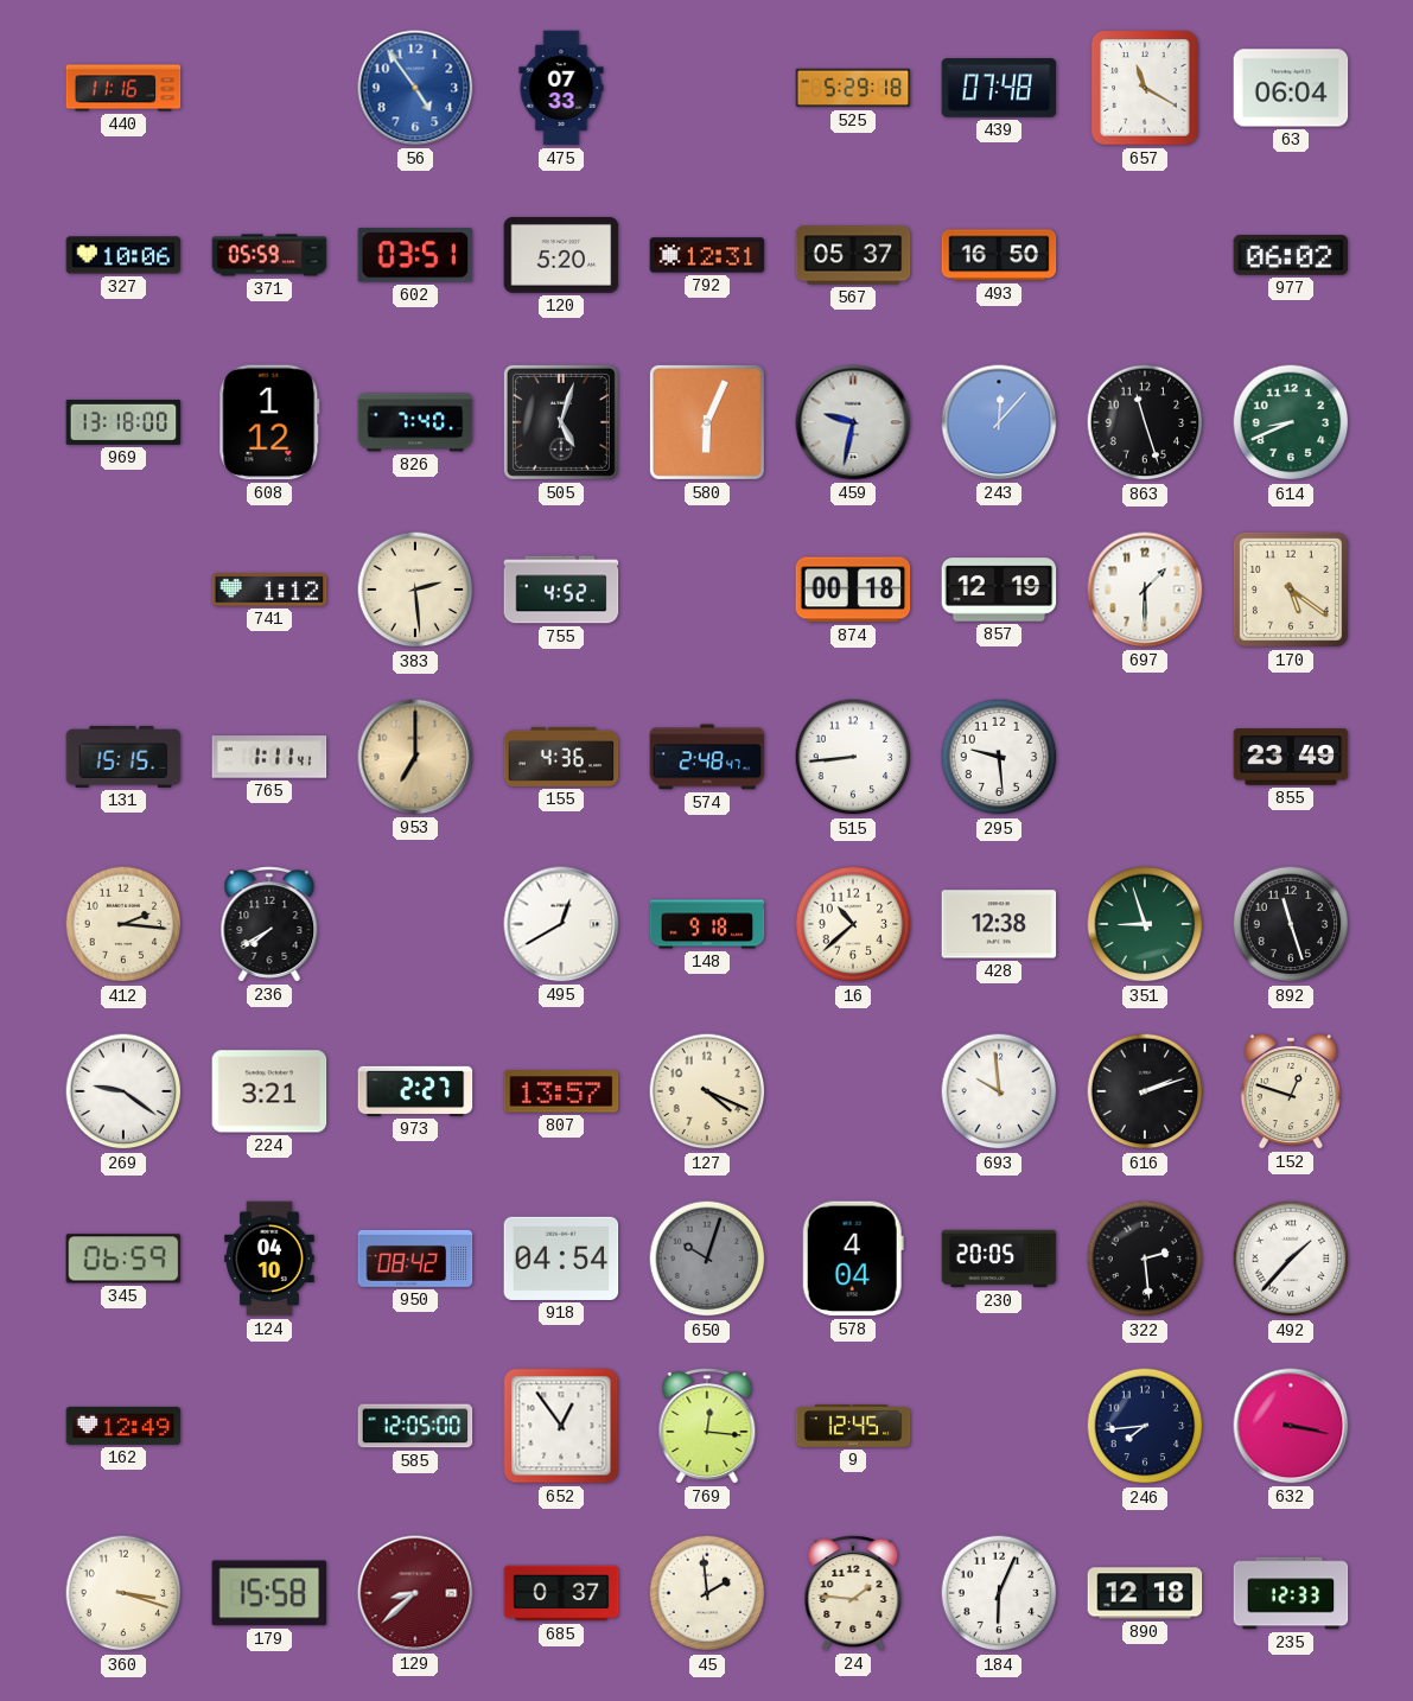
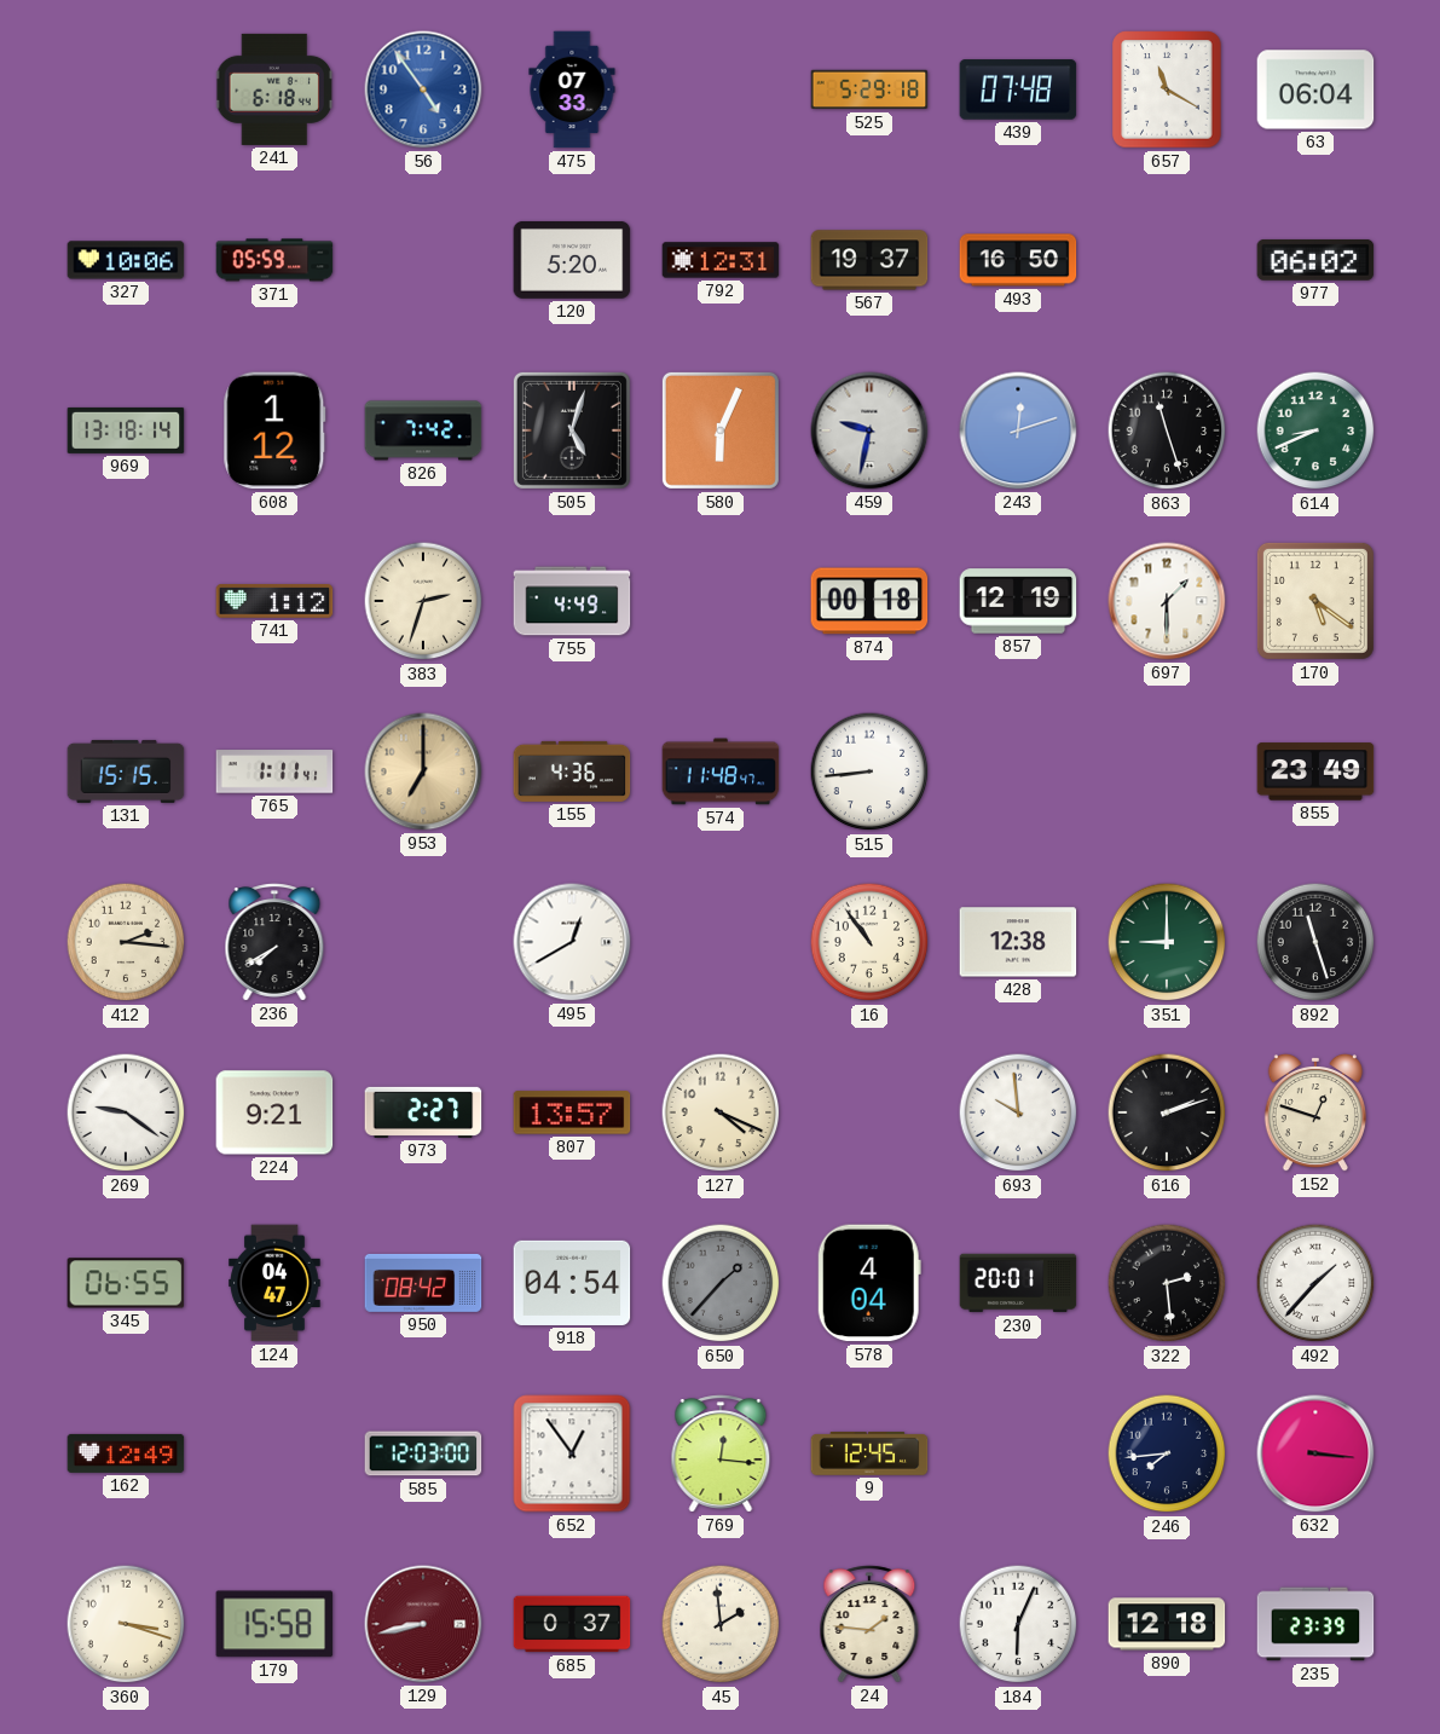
440: 11:16 -> none
241: none -> 6:18
602: 03:51 -> none
567: 05:37 -> 19:37
969: 13:18:00 -> 13:18:14
826: 7:40 -> 7:42
243: 12:07 -> 12:12
383: 2:29 -> 2:33
755: 4:52 -> 4:49
574: 2:48 -> 11:48
295: 9:29 -> none
148: 9:18 -> none
16: 10:38 -> 10:54
351: 8:57 -> 9:00
224: 3:21 -> 9:21
345: 06:59 -> 06:55
124: 04:10 -> 04:47
650: 10:03 -> 1:37
230: 20:05 -> 20:01
585: 12:05 -> 12:03
632: 3:17 -> 3:16
129: 8:38 -> 8:43
235: 12:33 -> 23:39
